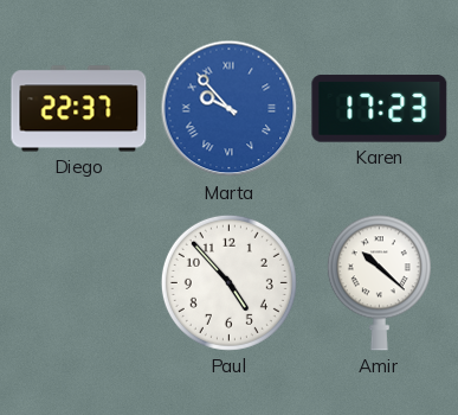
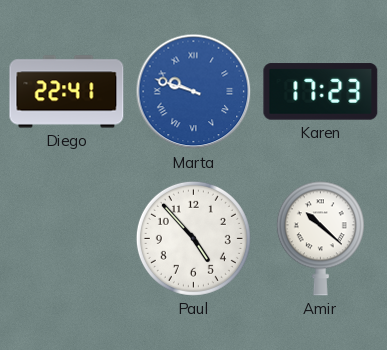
Diego: 22:37 -> 22:41
Marta: 9:53 -> 9:48
